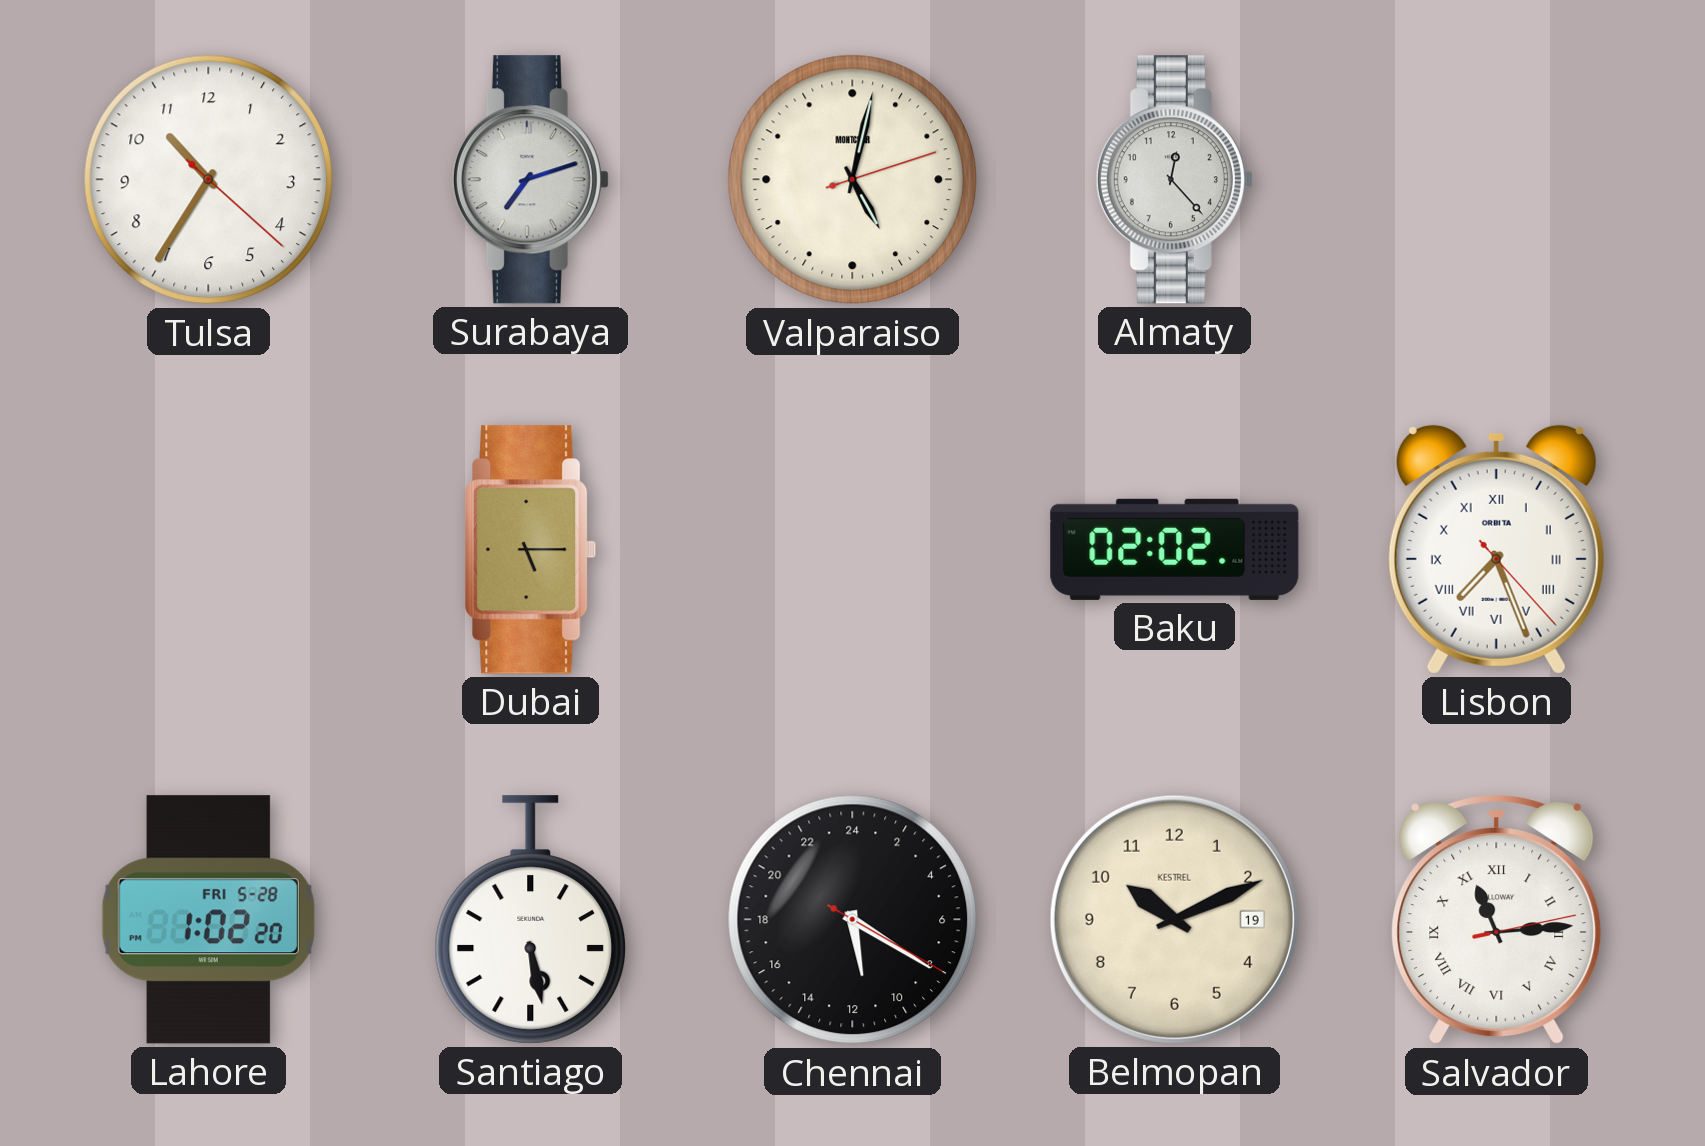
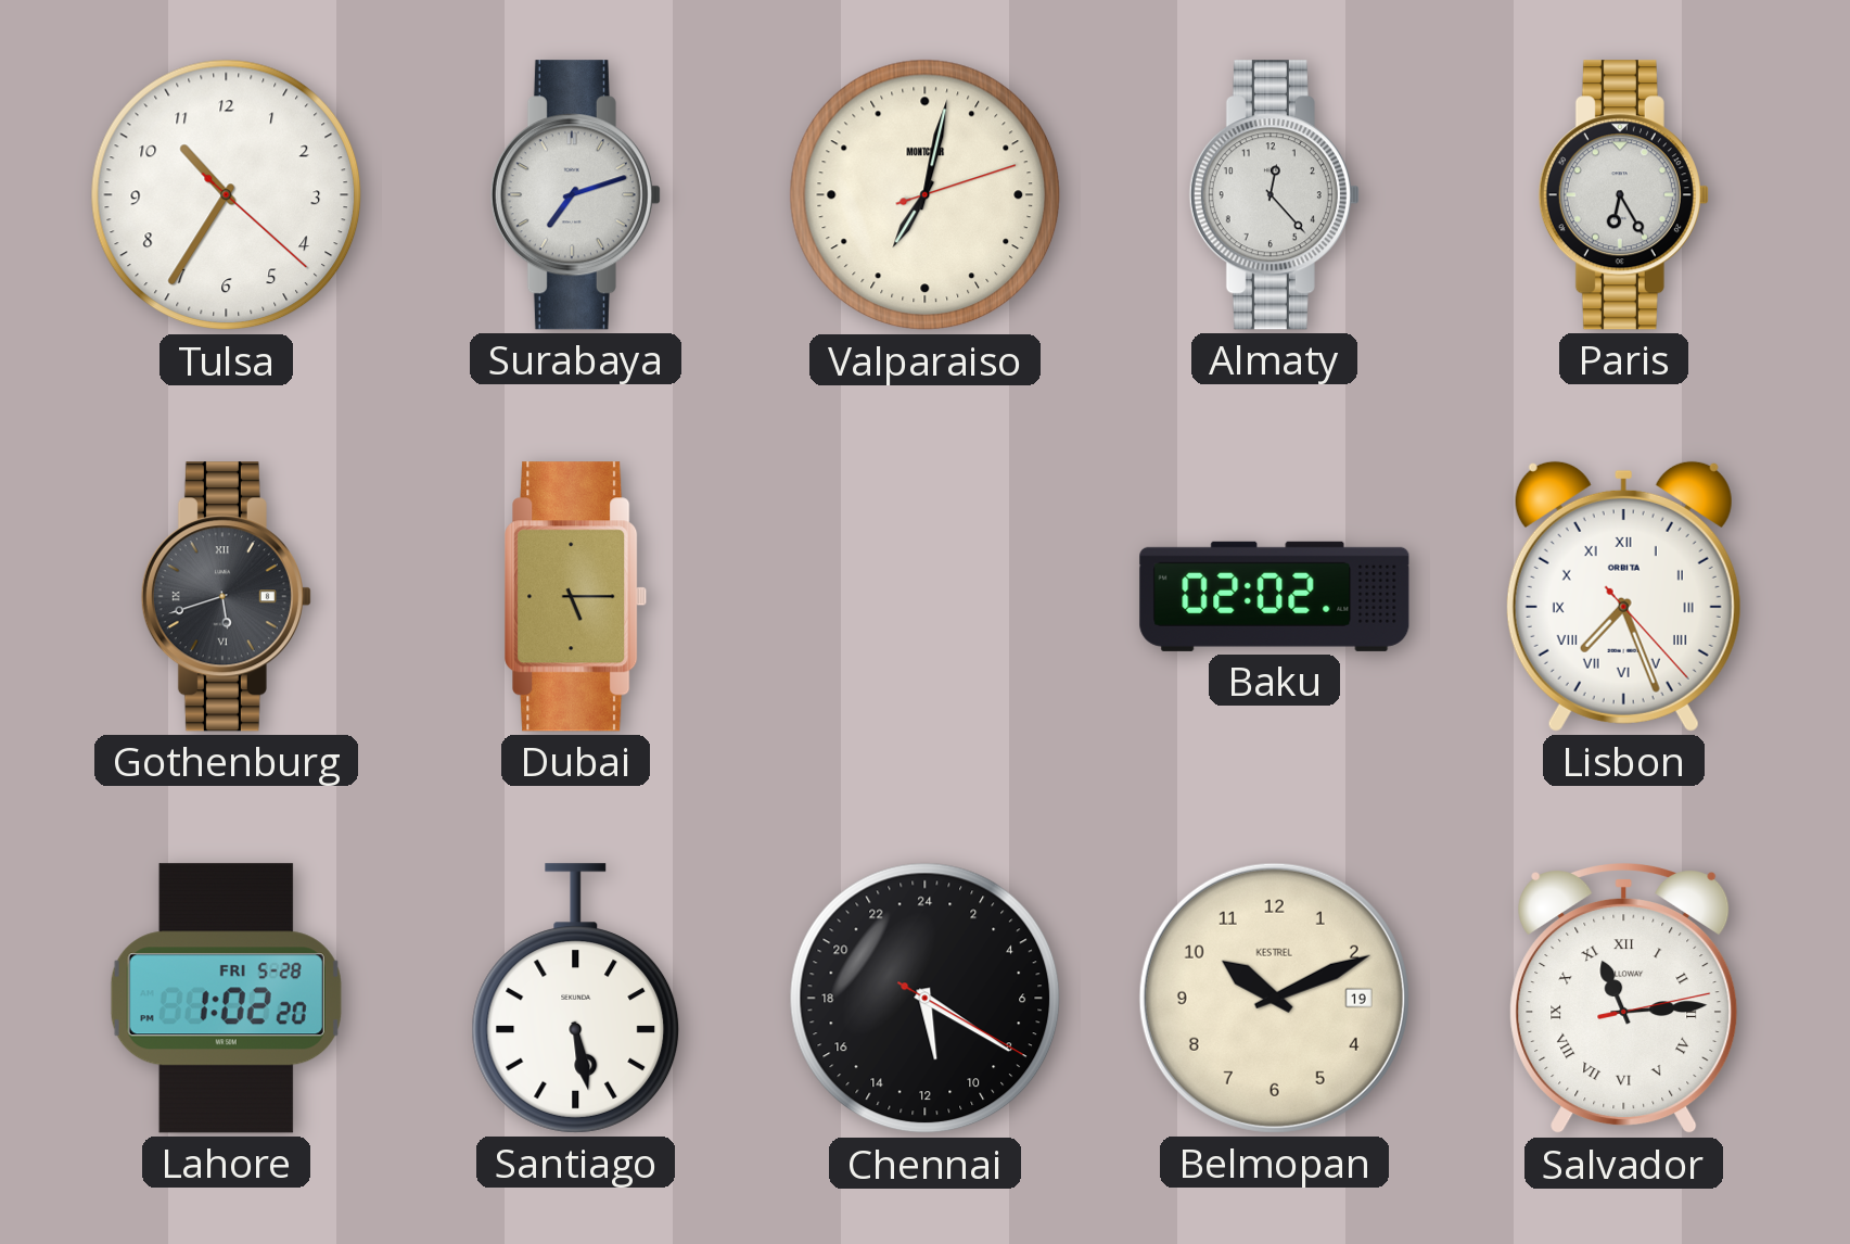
Valparaiso: 5:02 -> 7:02
Paris: none -> 6:25
Gothenburg: none -> 5:42
